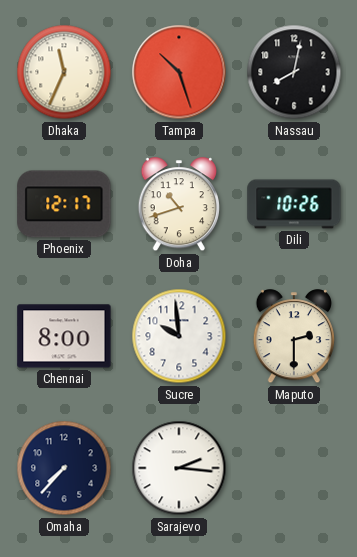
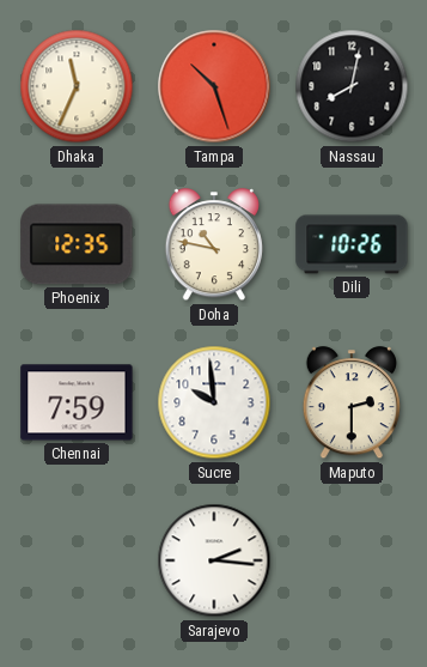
Phoenix: 12:17 -> 12:35
Doha: 10:42 -> 10:47
Chennai: 8:00 -> 7:59
Omaha: 7:37 -> none
